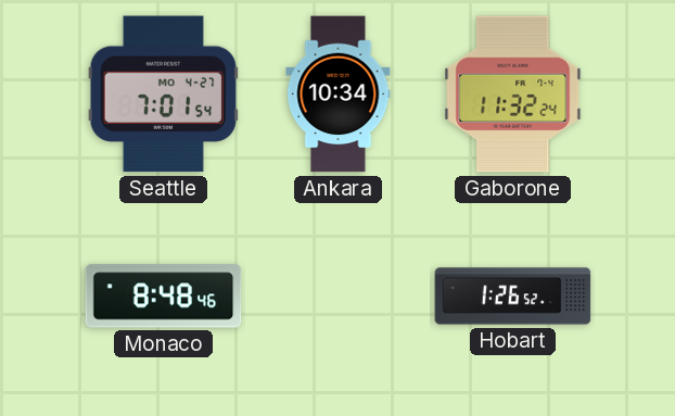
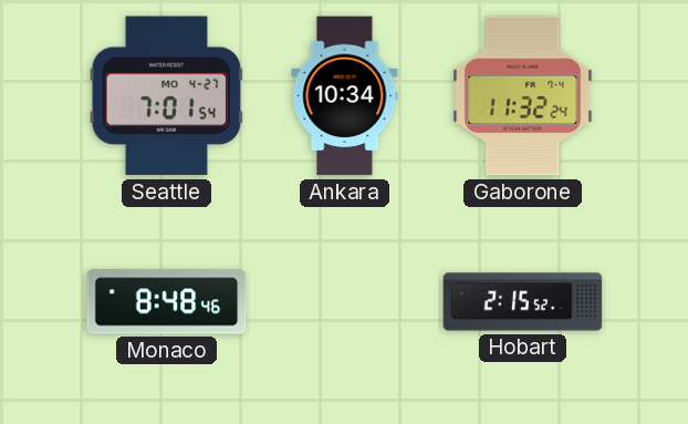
Hobart: 1:26 -> 2:15
